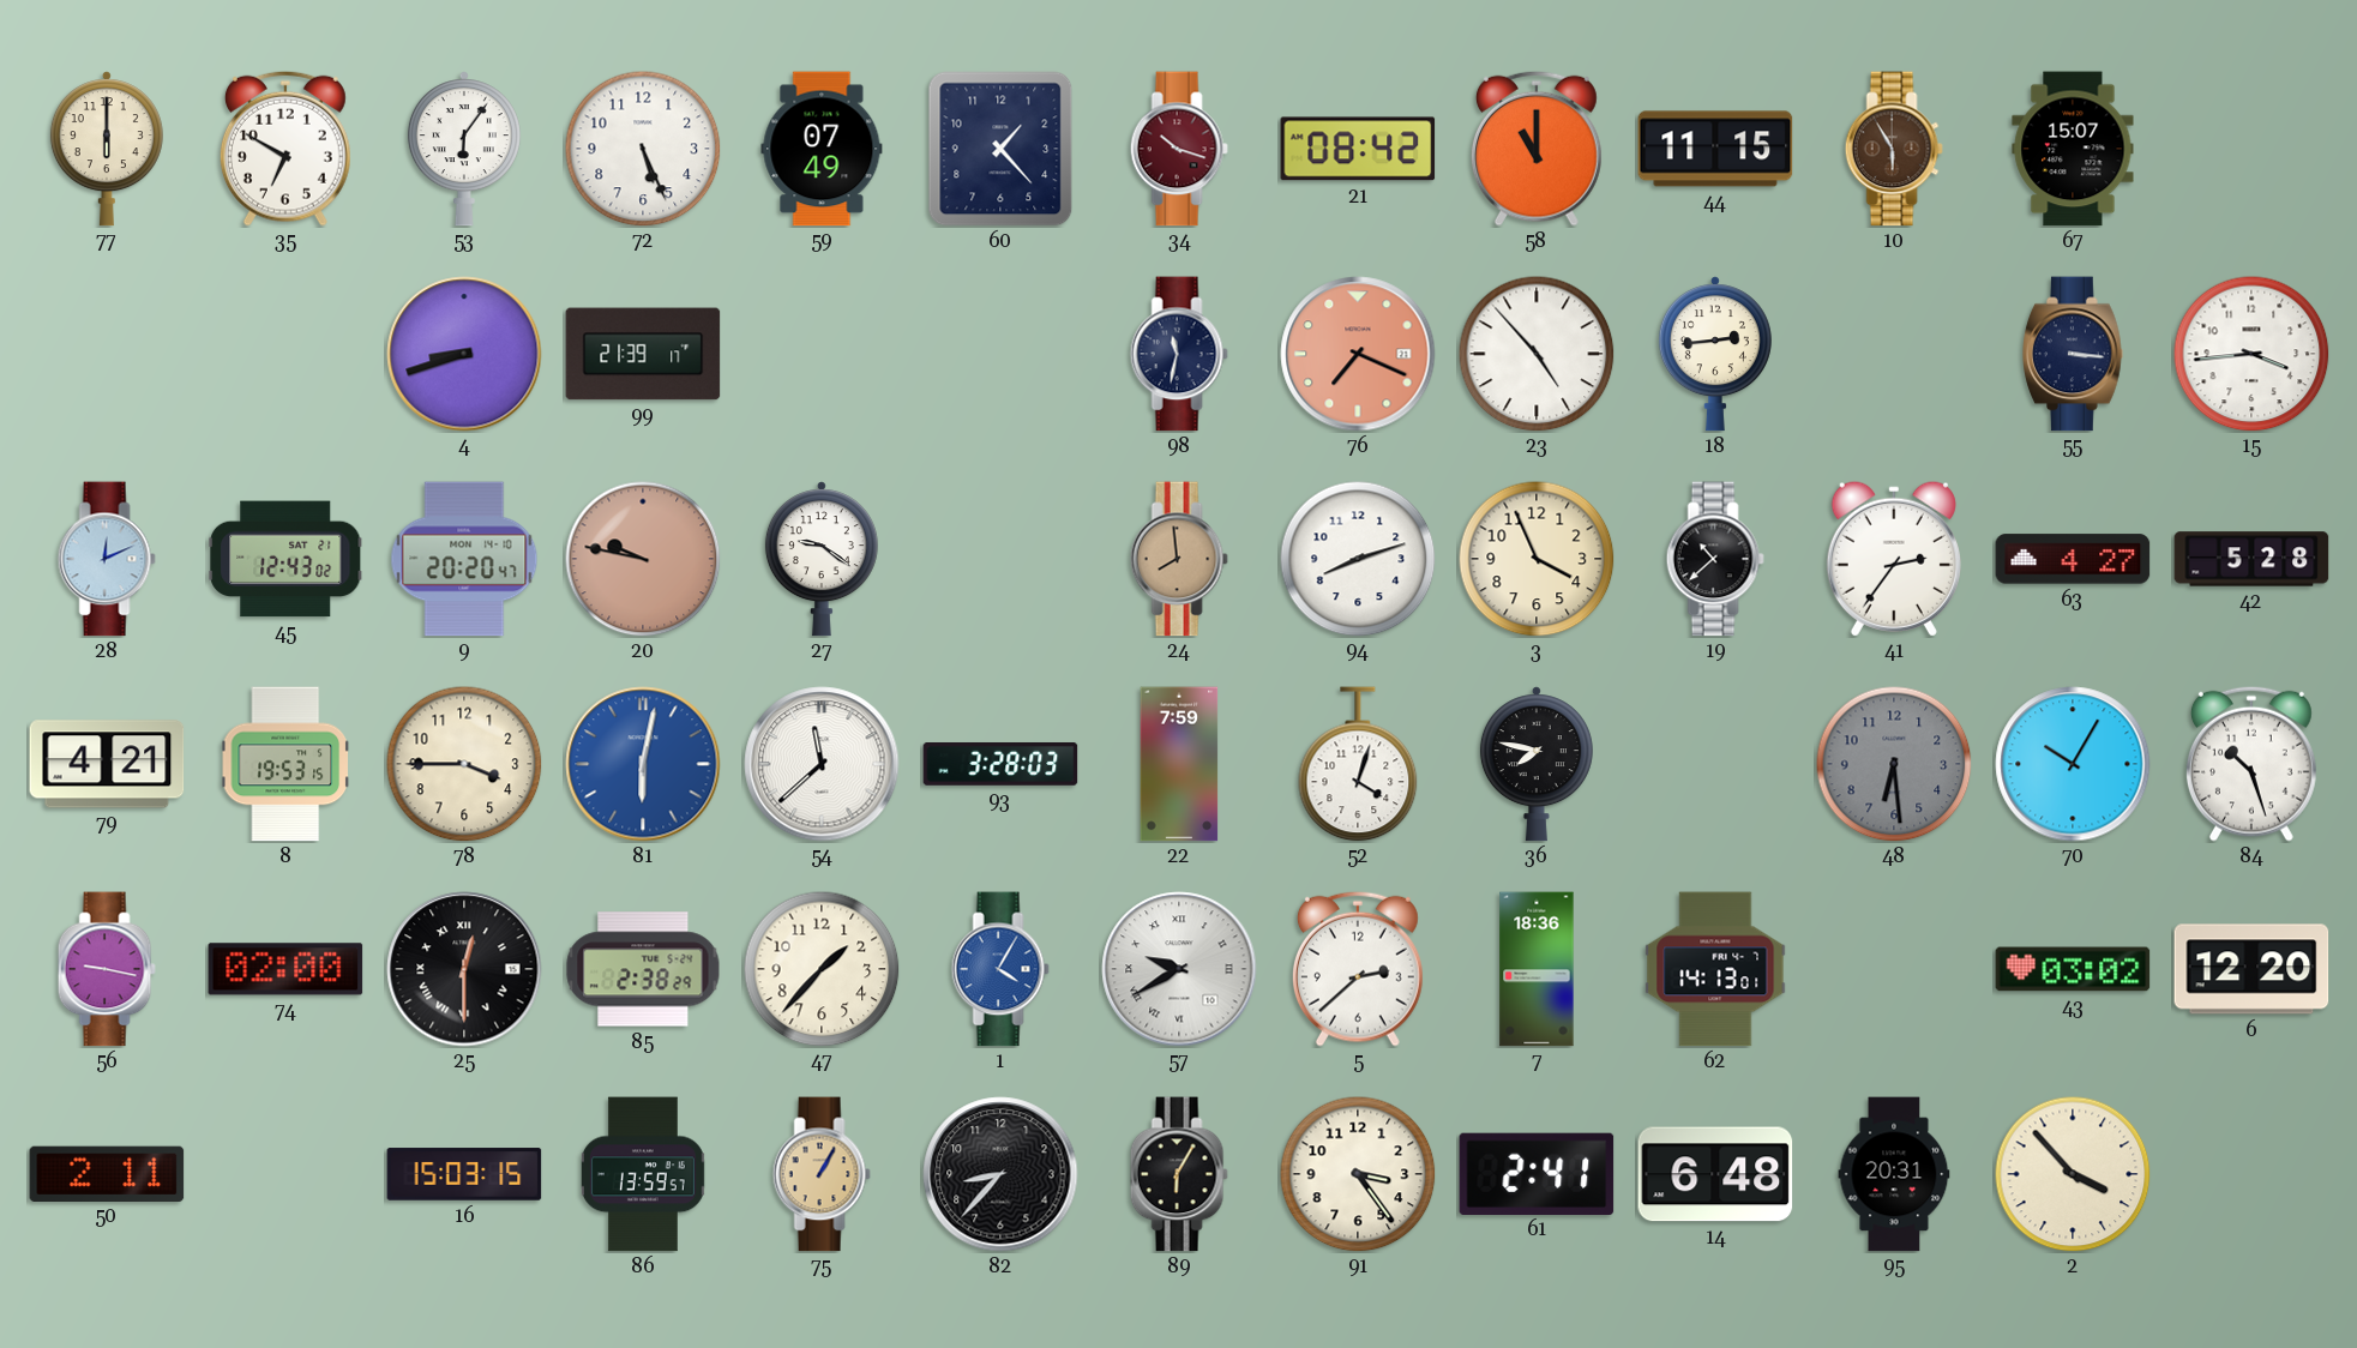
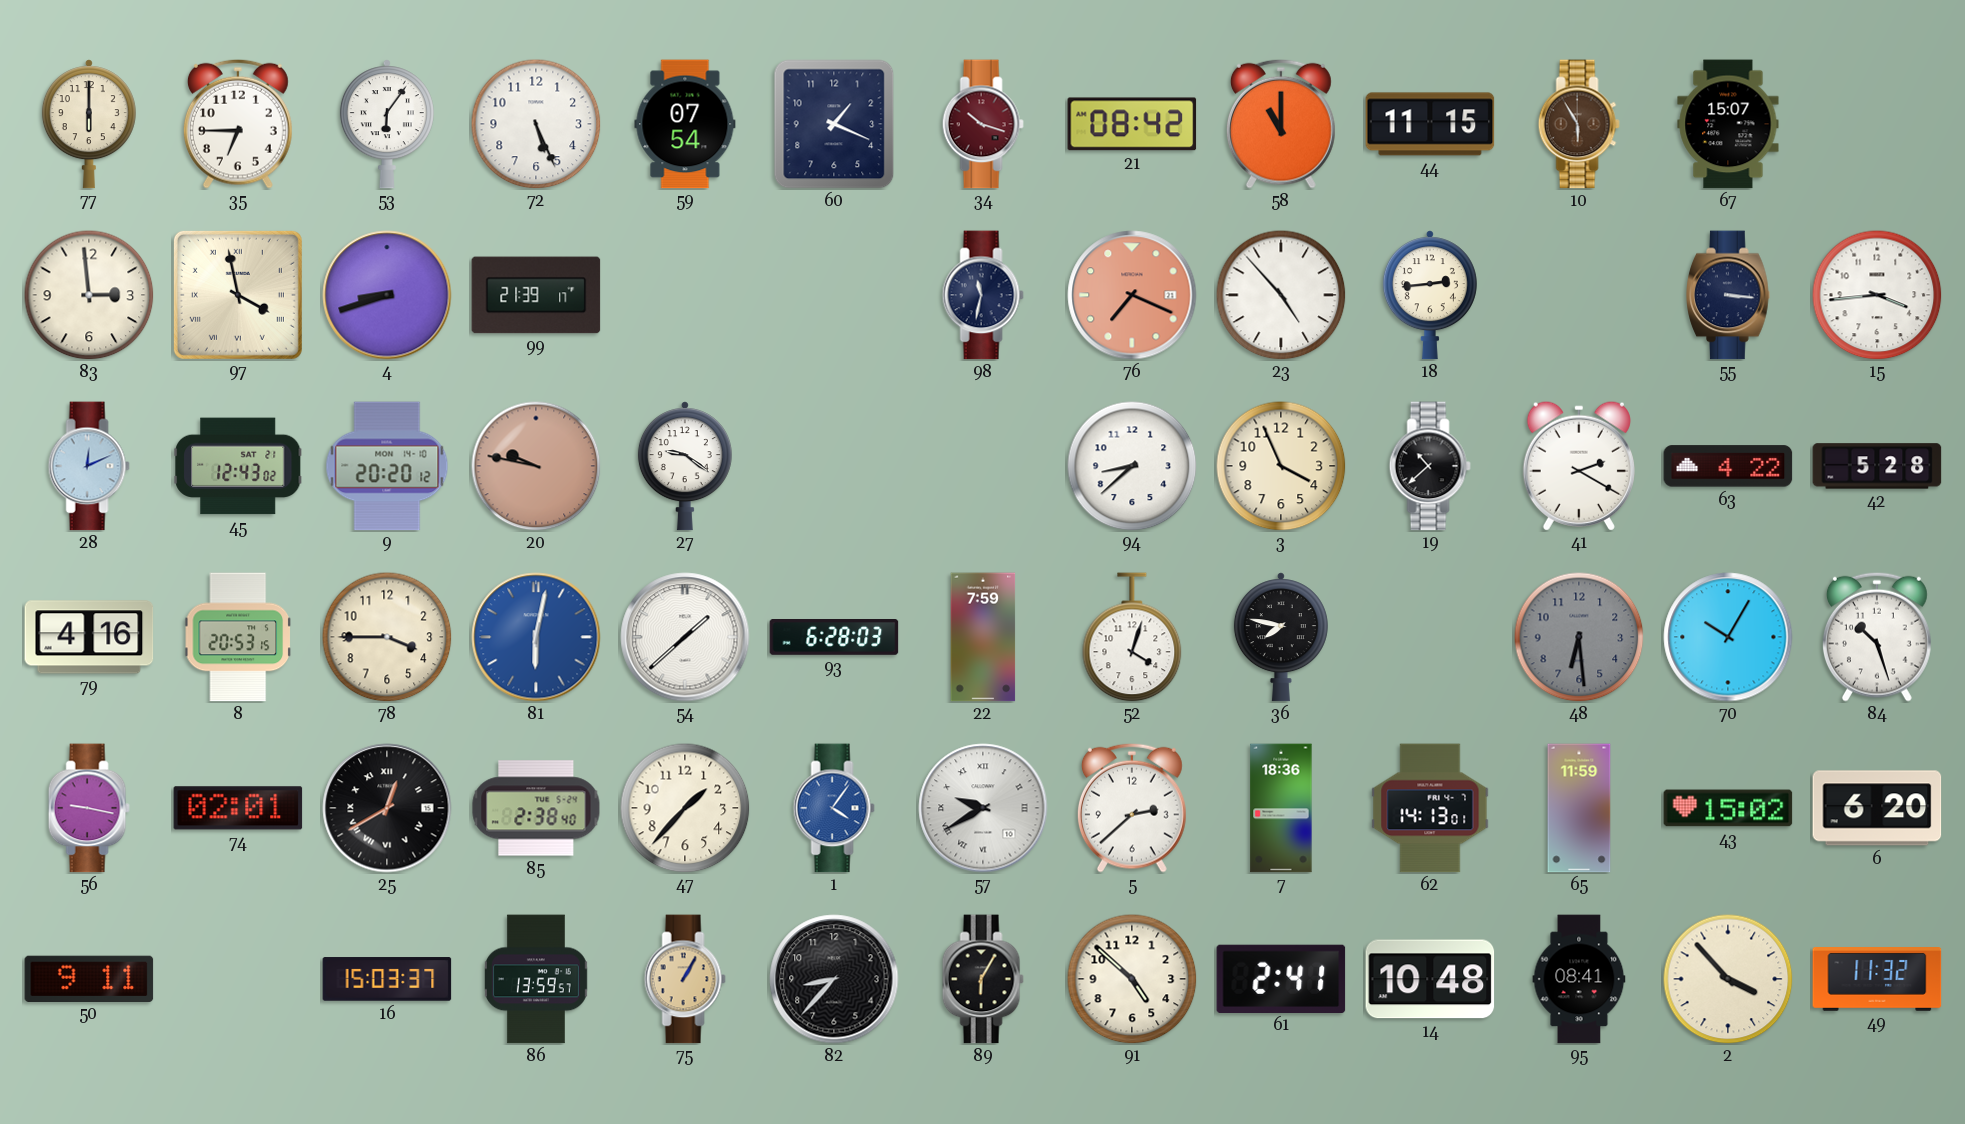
35: 6:50 -> 6:45
59: 07:49 -> 07:54
60: 1:23 -> 1:19
83: none -> 2:59
97: none -> 3:58
9: 20:20:47 -> 20:20:12
24: 7:59 -> none
94: 8:12 -> 8:38
41: 2:36 -> 2:20
63: 4:27 -> 4:22
79: 4:21 -> 4:16
8: 19:53 -> 20:53
54: 11:38 -> 1:38
93: 3:28 -> 6:28
74: 02:00 -> 02:01
25: 12:30 -> 12:40
85: 2:38:29 -> 2:38:40
1: 4:05 -> 4:06
65: none -> 11:59
43: 03:02 -> 15:02
6: 12:20 -> 6:20
50: 2:11 -> 9:11
16: 15:03:15 -> 15:03:37
91: 3:24 -> 4:52
14: 6:48 -> 10:48
95: 20:31 -> 08:41
49: none -> 11:32
